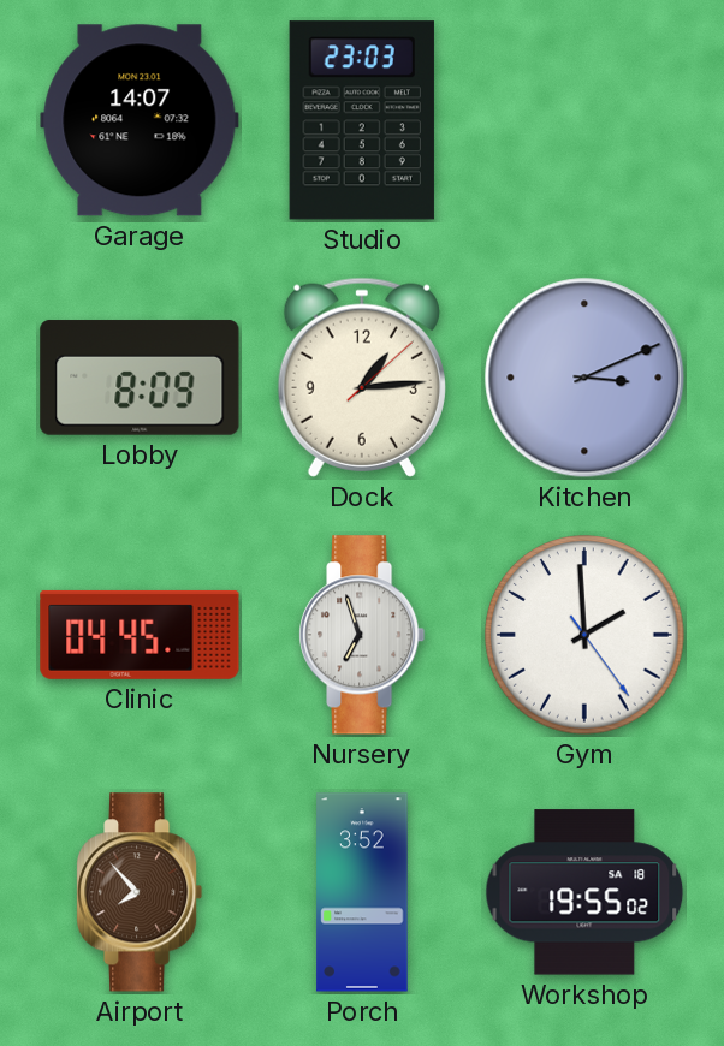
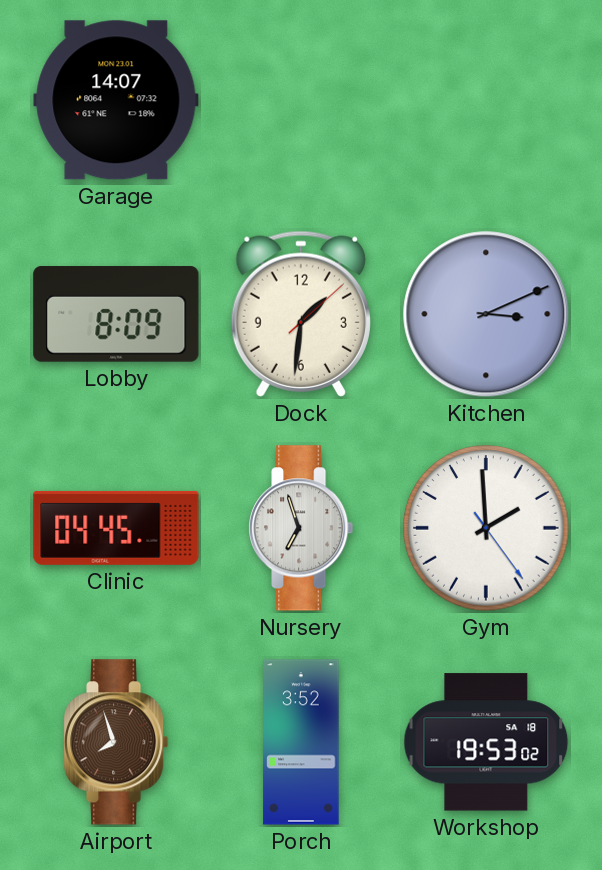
Studio: 23:03 -> none
Dock: 1:14 -> 1:31
Airport: 7:53 -> 7:57
Workshop: 19:55 -> 19:53
